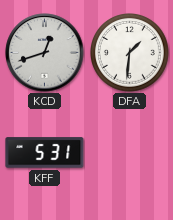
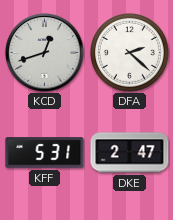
DFA: 1:31 -> 2:22
DKE: none -> 2:47
